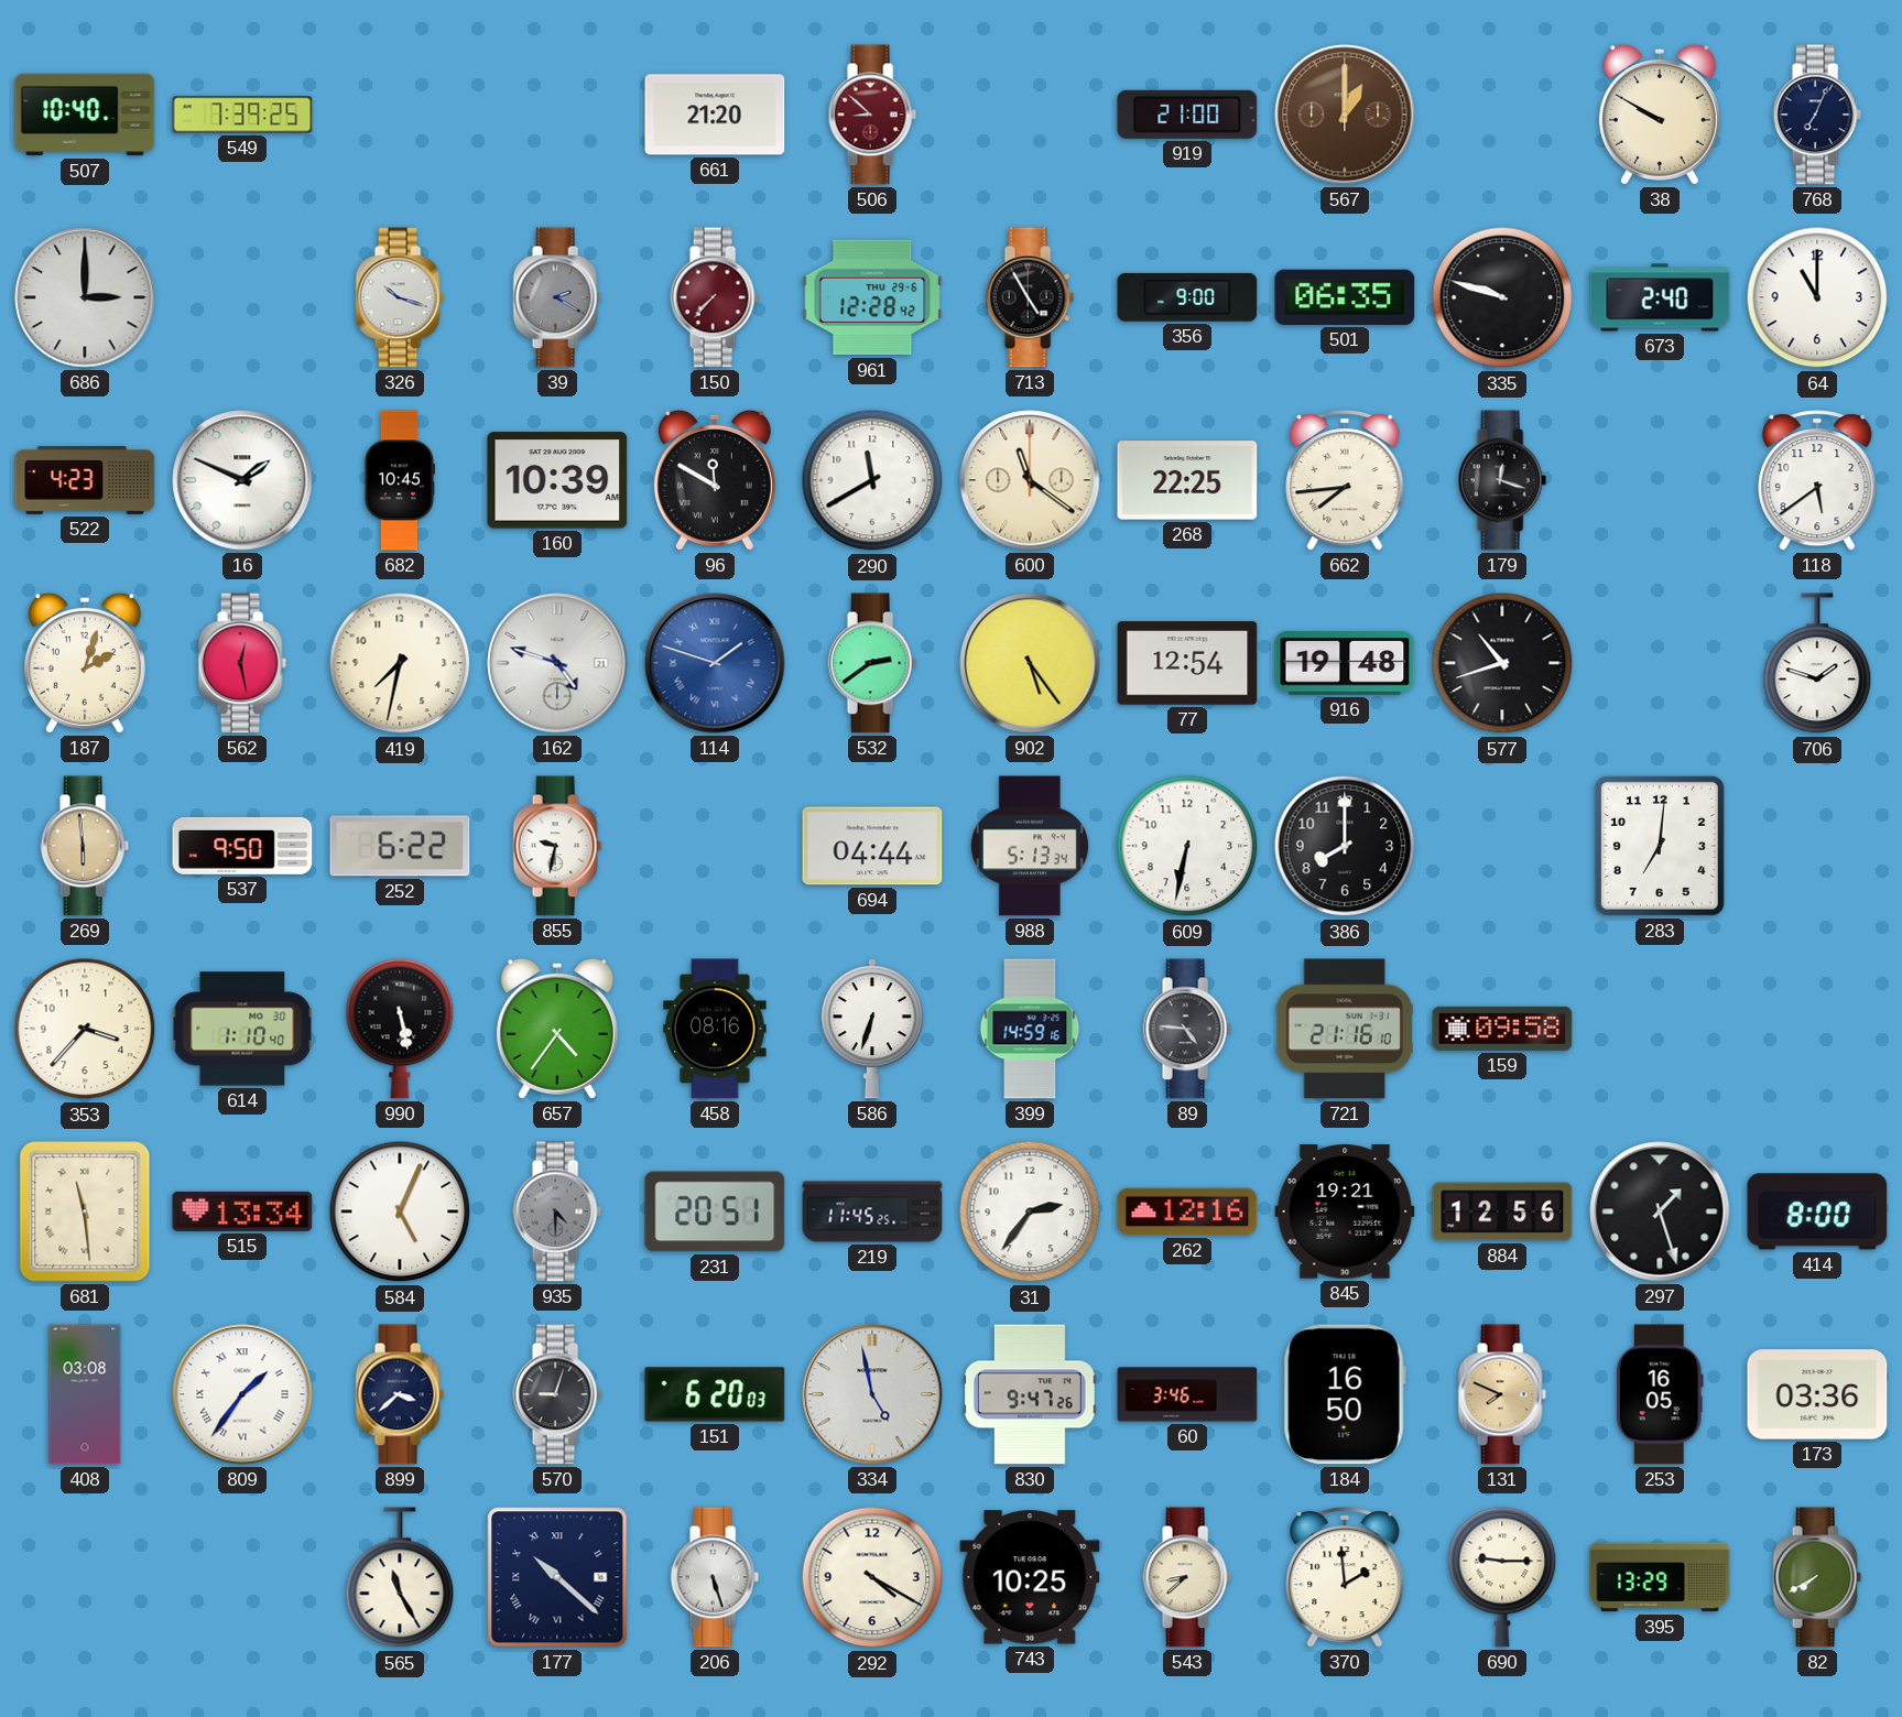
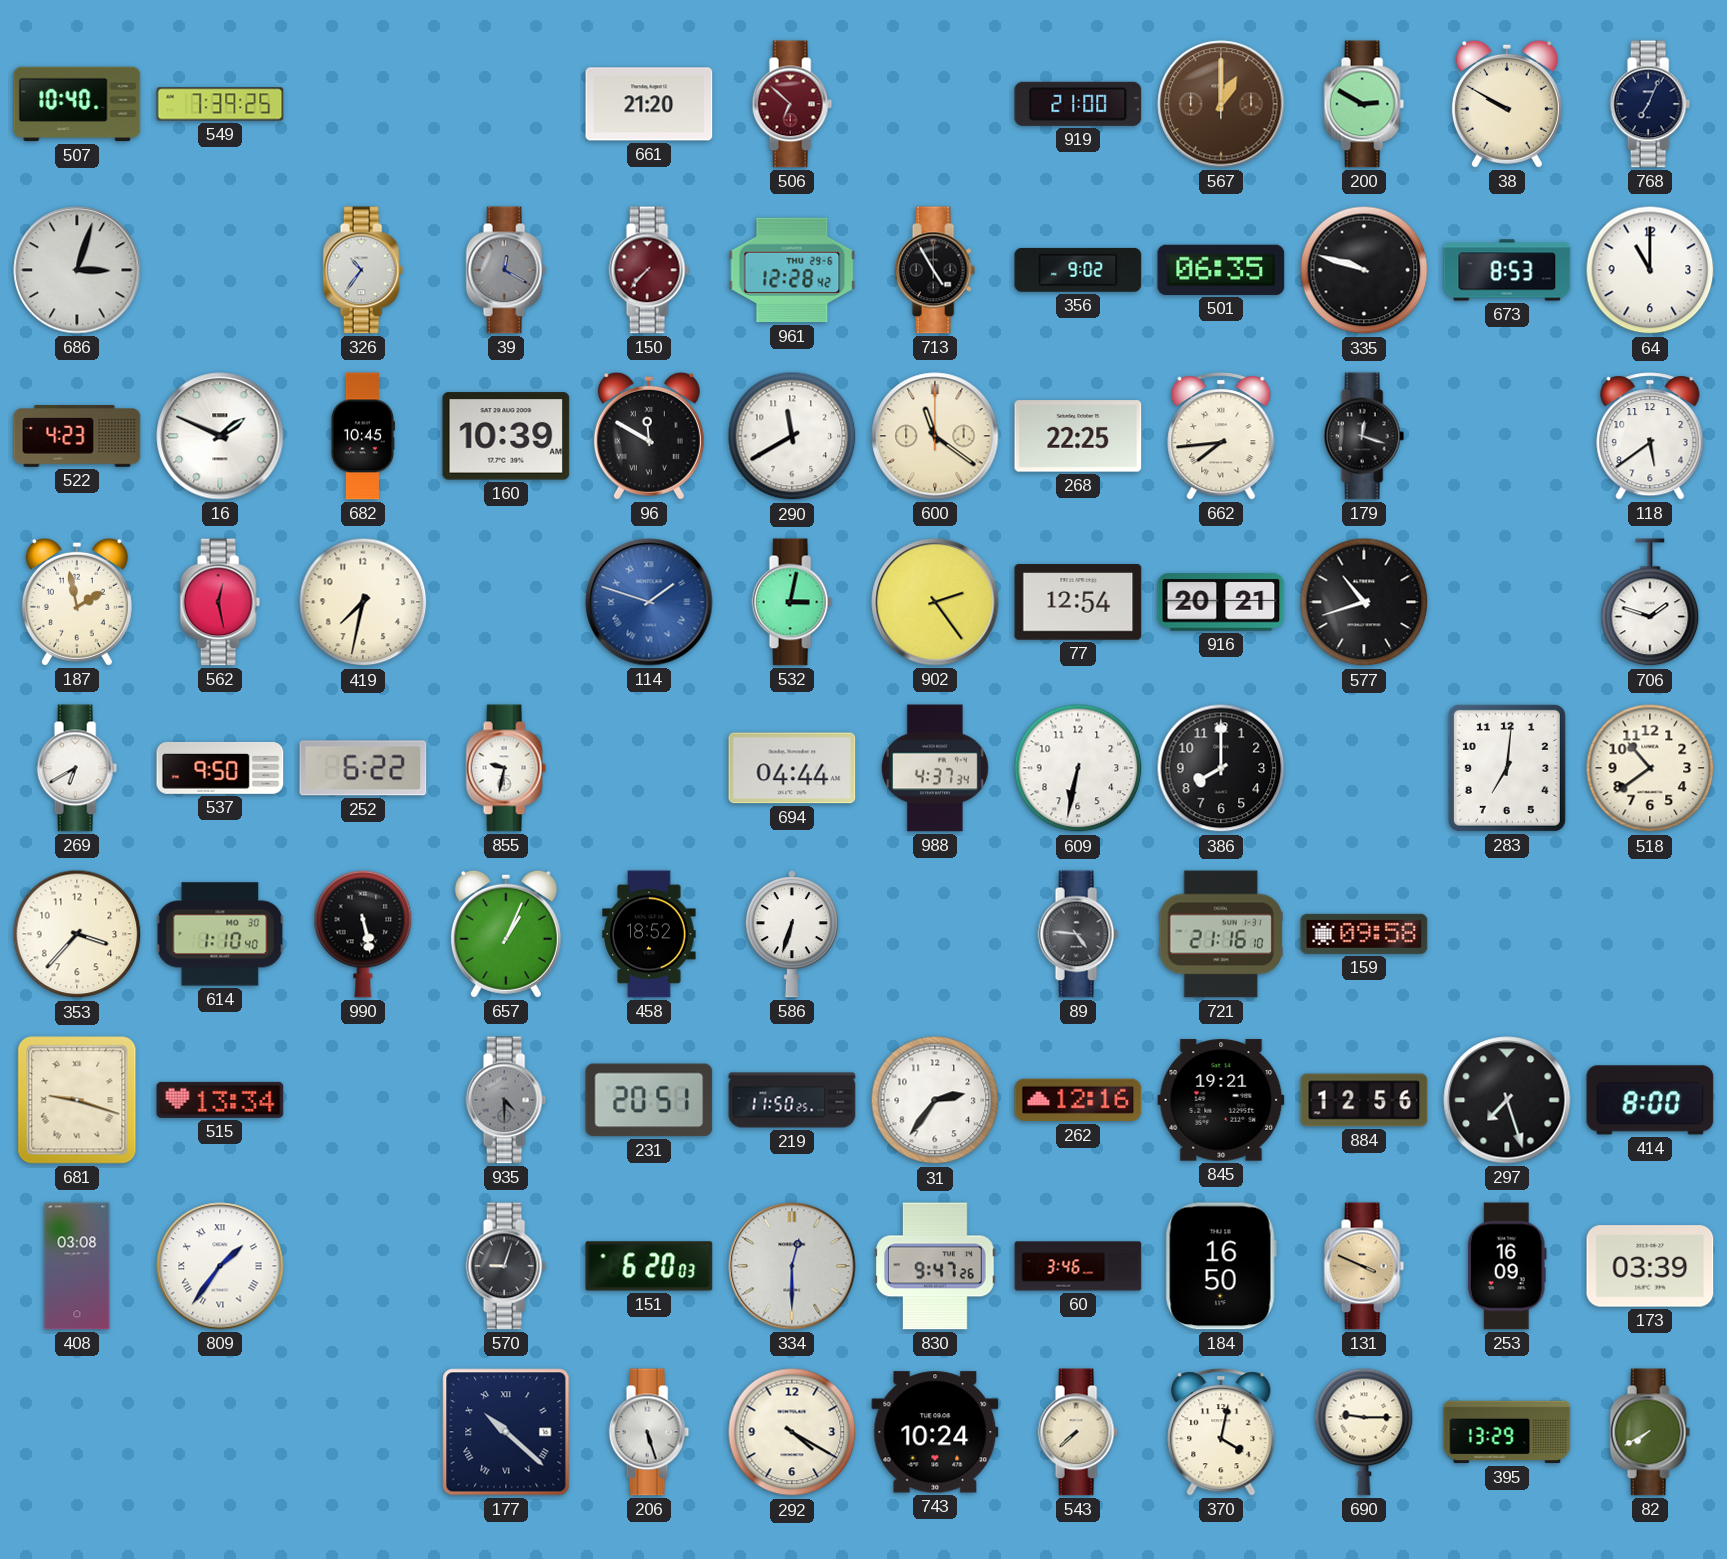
506: 8:52 -> 6:52
200: none -> 2:50
686: 3:00 -> 3:03
326: 10:18 -> 10:36
39: 2:20 -> 12:20
356: 9:00 -> 9:02
673: 2:40 -> 8:53
187: 2:03 -> 1:58
162: 4:48 -> none
532: 2:39 -> 3:02
902: 5:24 -> 2:24
916: 19:48 -> 20:21
269: 5:59 -> 6:40
269 dial: champagne -> white
988: 5:13 -> 4:37
518: none -> 10:39
657: 4:36 -> 1:04
458: 08:16 -> 18:52
399: 14:59 -> none
681: 11:29 -> 9:18
584: 5:04 -> none
219: 11:45 -> 11:50
297: 1:27 -> 7:27
899: 3:38 -> none
334: 4:58 -> 12:30
131: 7:49 -> 3:49
253: 16:05 -> 16:09
173: 03:36 -> 03:39
565: 11:25 -> none
743: 10:25 -> 10:24
543: 8:38 -> 7:38
370: 1:59 -> 4:02
